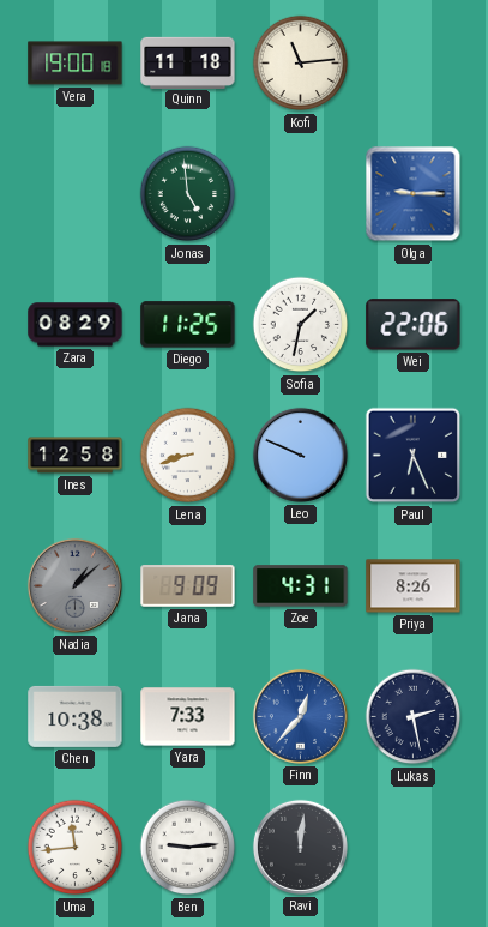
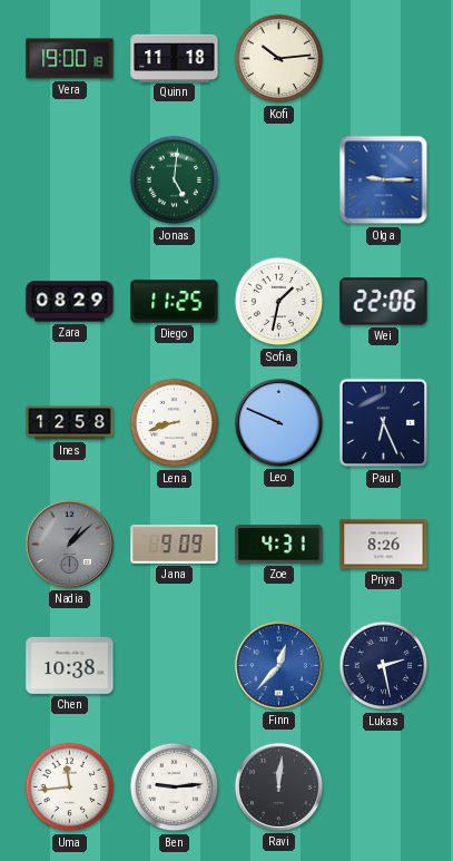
Kofi: 11:14 -> 10:14
Jonas: 4:59 -> 5:01
Yara: 7:33 -> none
